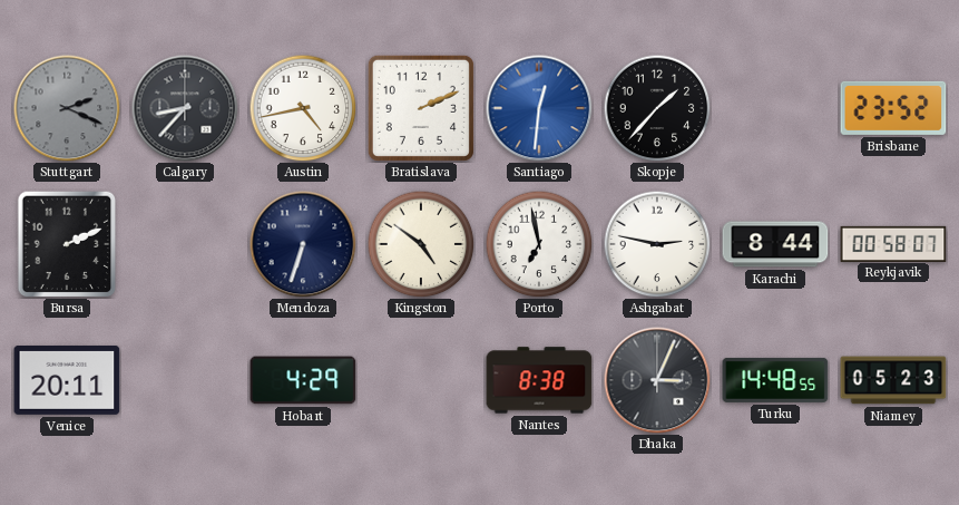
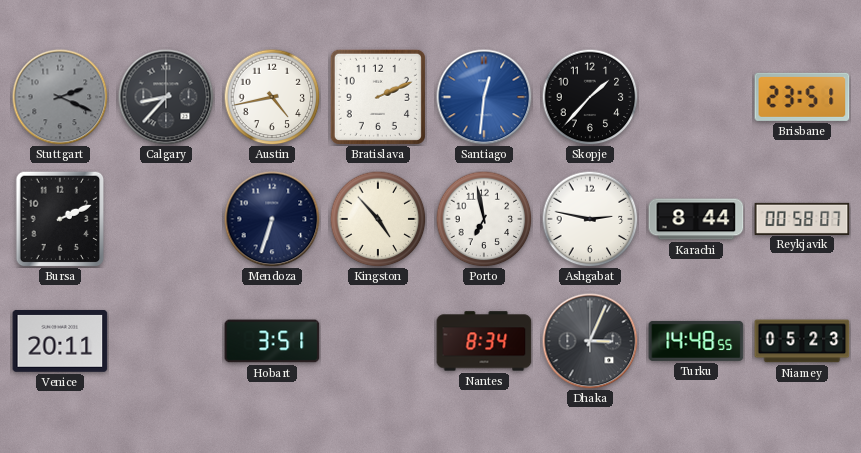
Brisbane: 23:52 -> 23:51
Kingston: 4:51 -> 4:53
Hobart: 4:29 -> 3:51
Nantes: 8:38 -> 8:34
